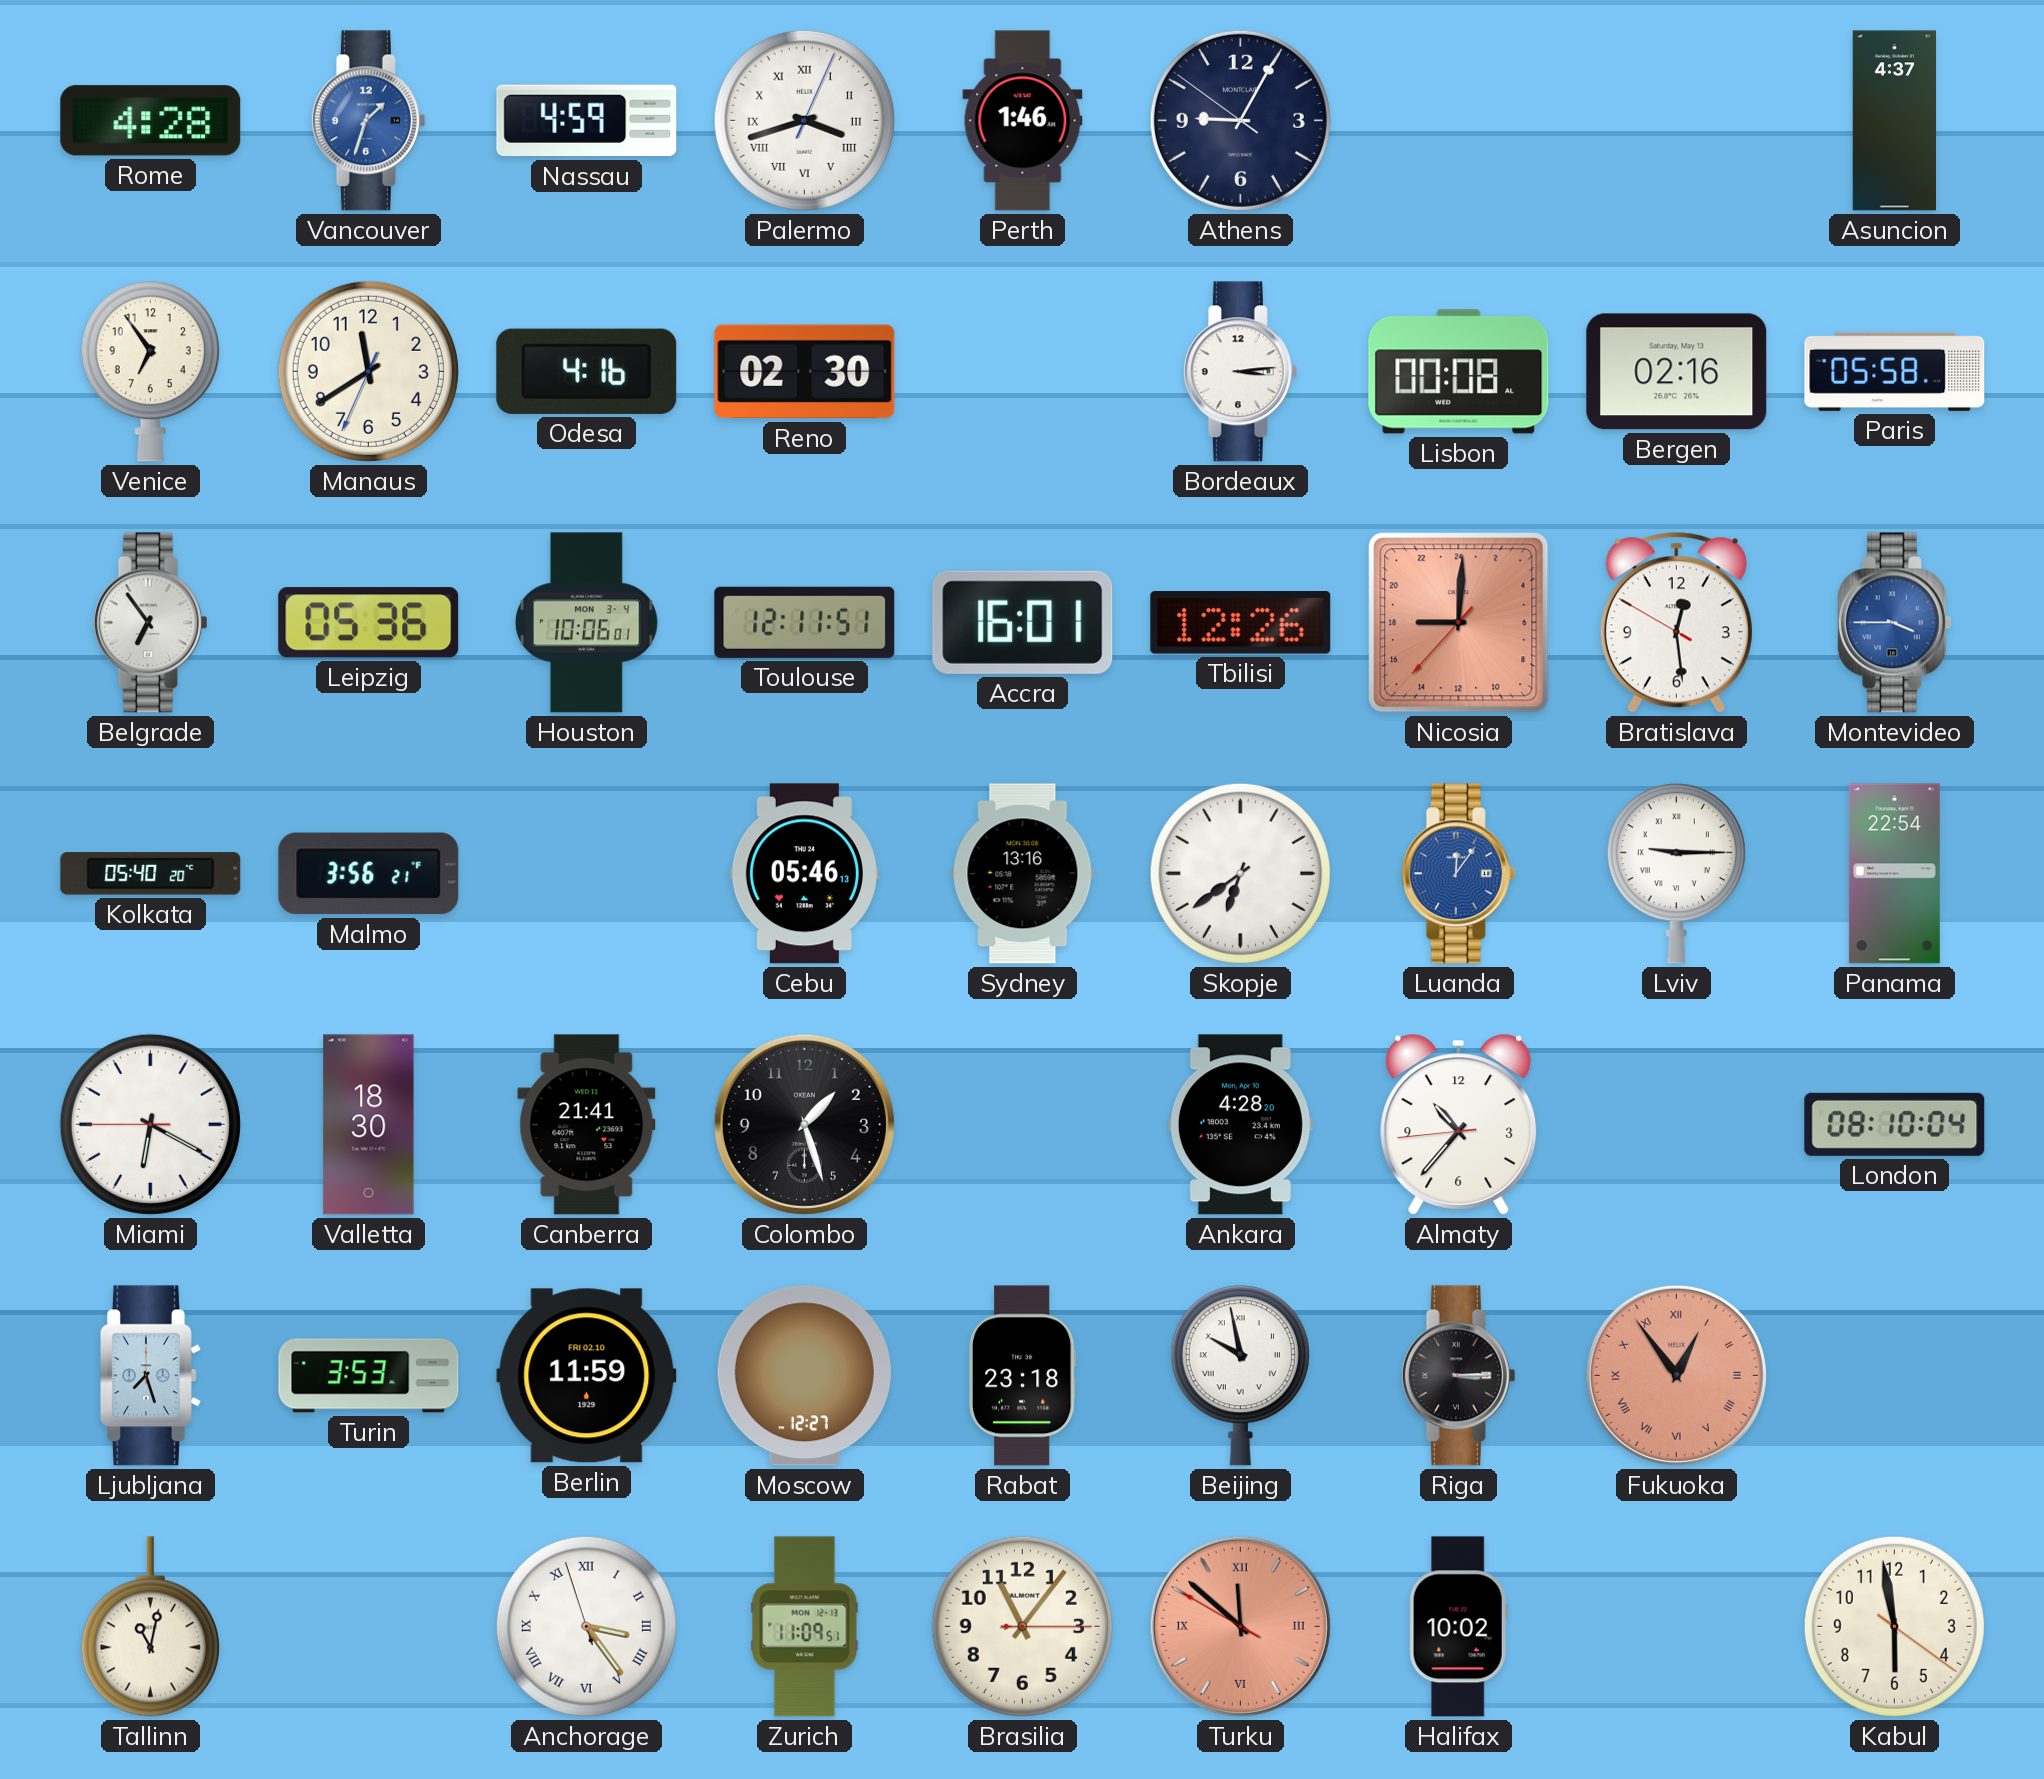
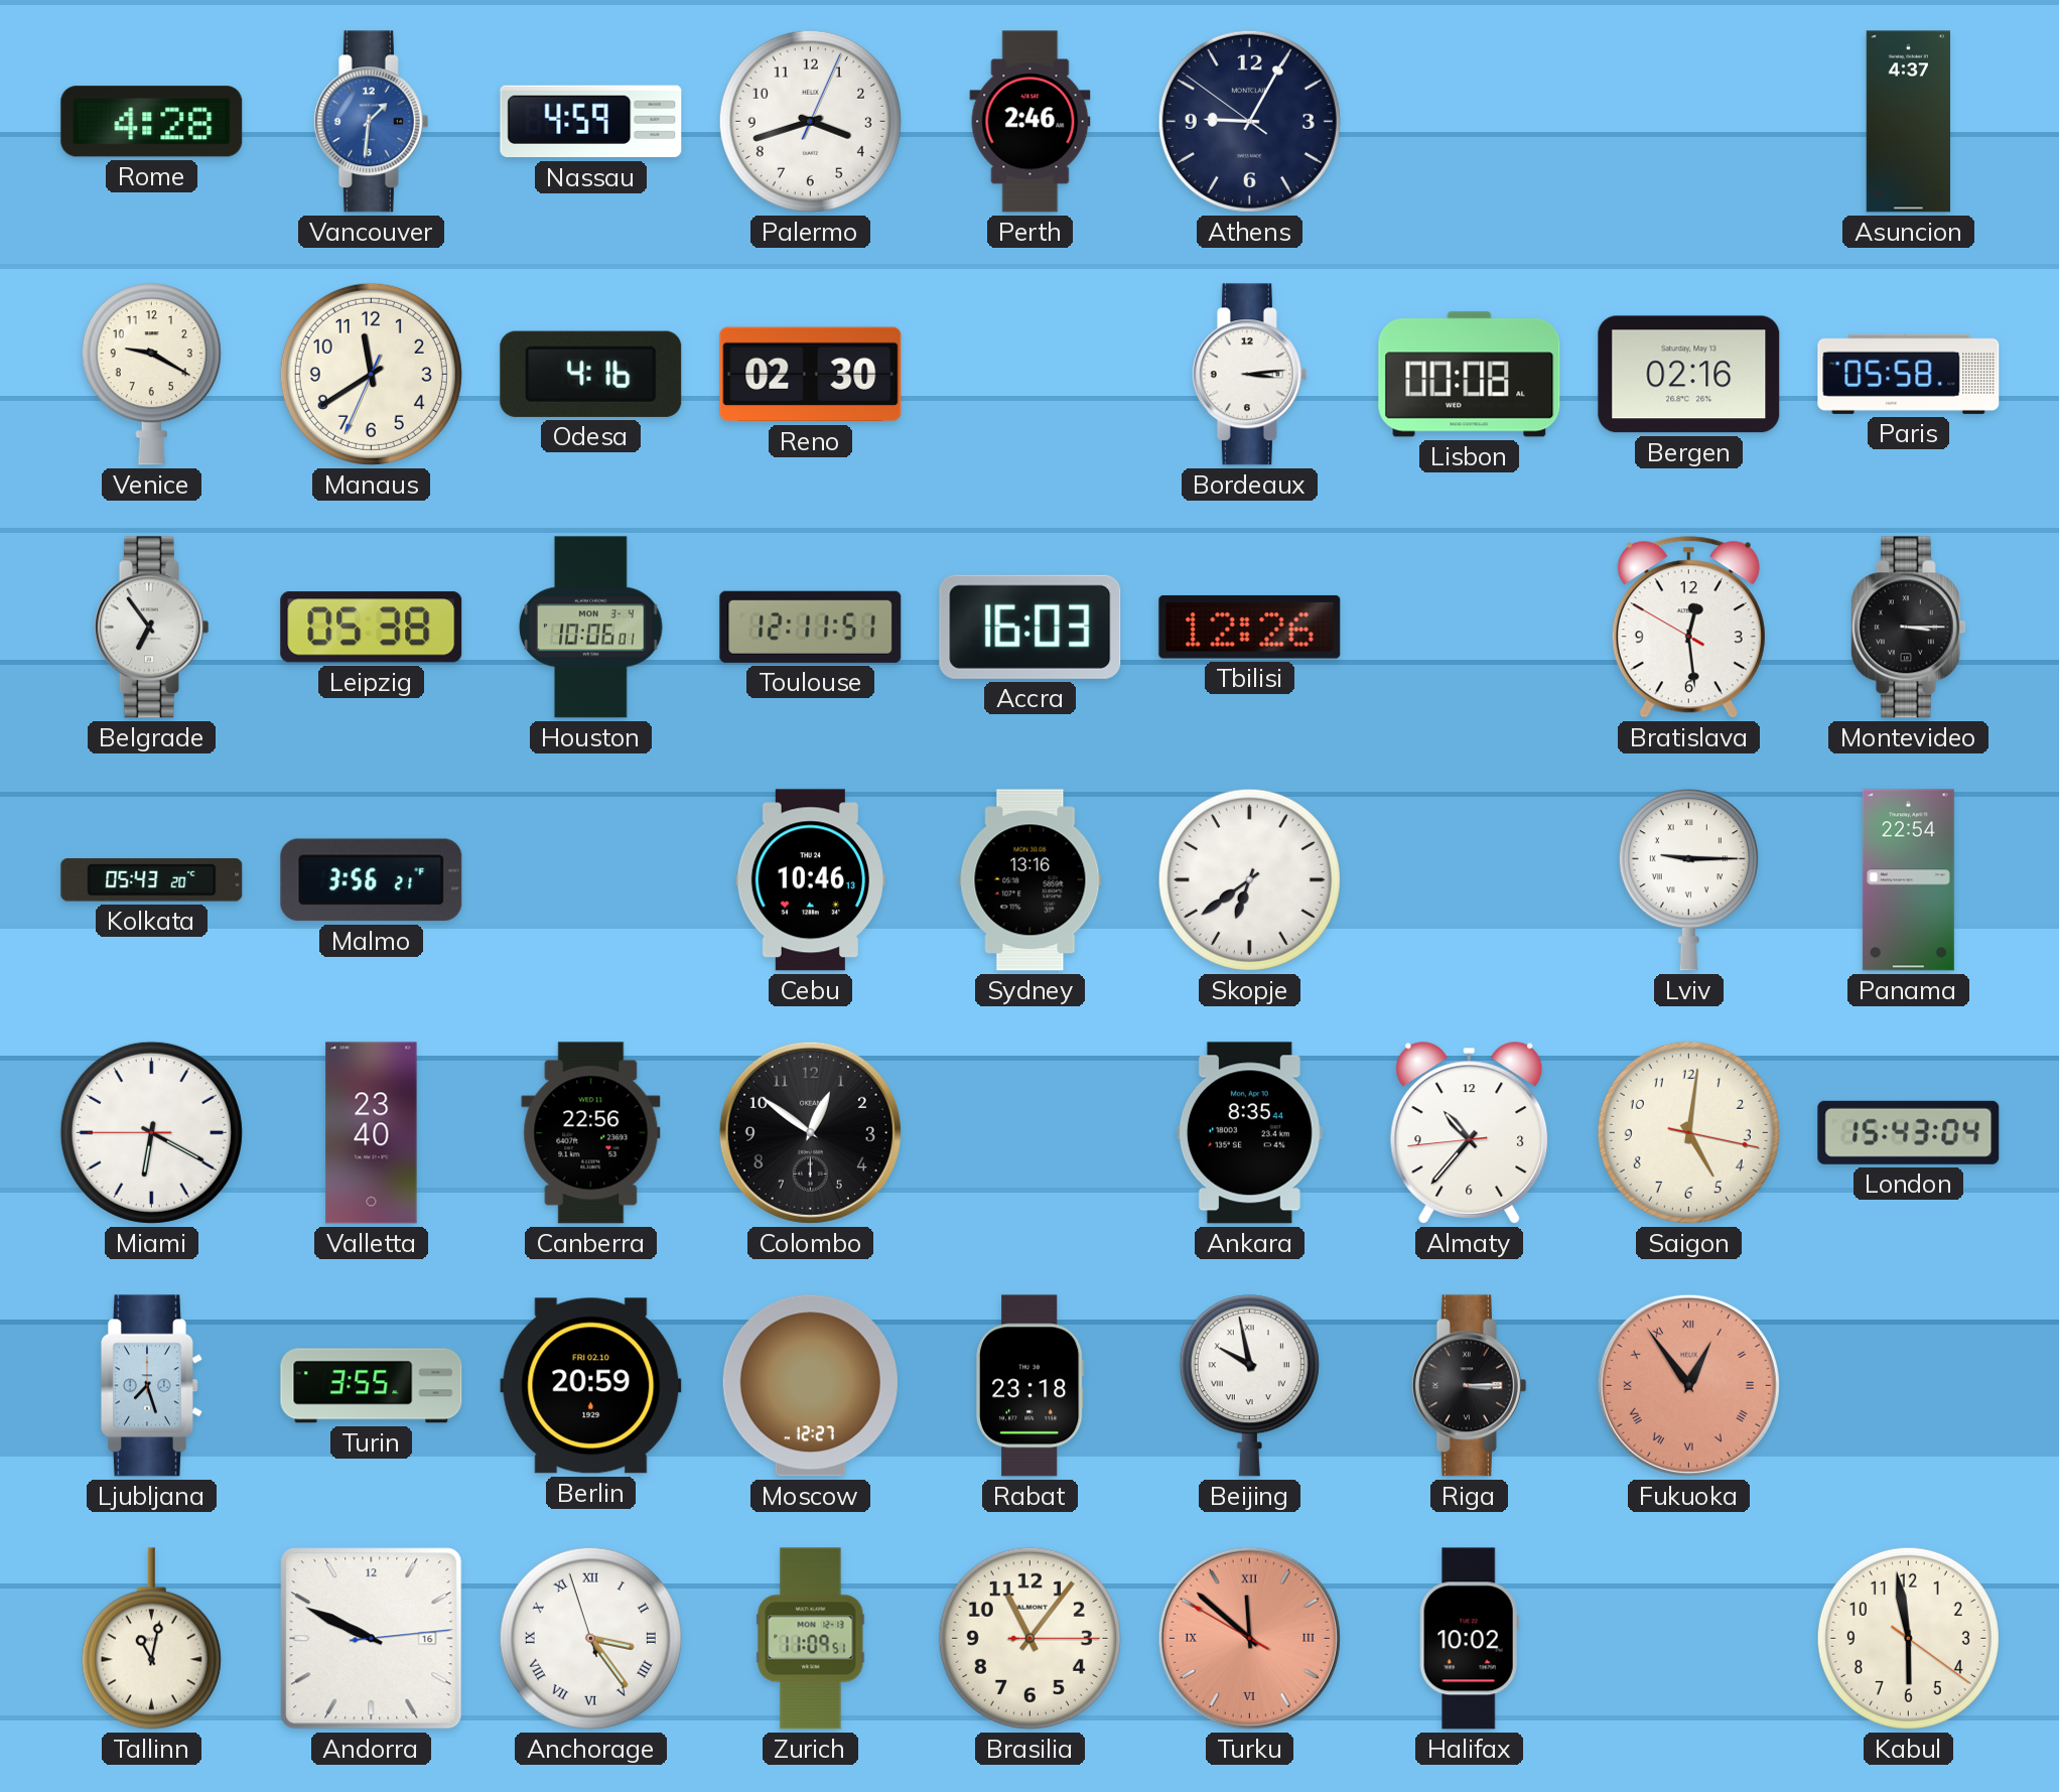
Vancouver: 1:33 -> 1:31
Palermo numerals: Roman -> Arabic
Perth: 1:46 -> 2:46
Venice: 6:54 -> 9:20
Leipzig: 05:36 -> 05:38
Accra: 16:01 -> 16:03
Nicosia: 18:00 -> none
Montevideo: 3:45 -> 3:15
Montevideo dial: blue -> black
Kolkata: 05:40 -> 05:43
Cebu: 05:46 -> 10:46
Luanda: 12:06 -> none
Valletta: 18:30 -> 23:40
Canberra: 21:41 -> 22:56
Colombo: 1:27 -> 12:51
Ankara: 4:28 -> 8:35
Saigon: none -> 5:01
London: 08:10 -> 15:43
Turin: 3:53 -> 3:55
Berlin: 11:59 -> 20:59
Andorra: none -> 9:49
